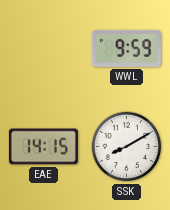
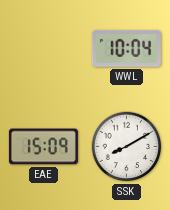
WWL: 9:59 -> 10:04
EAE: 14:15 -> 15:09
